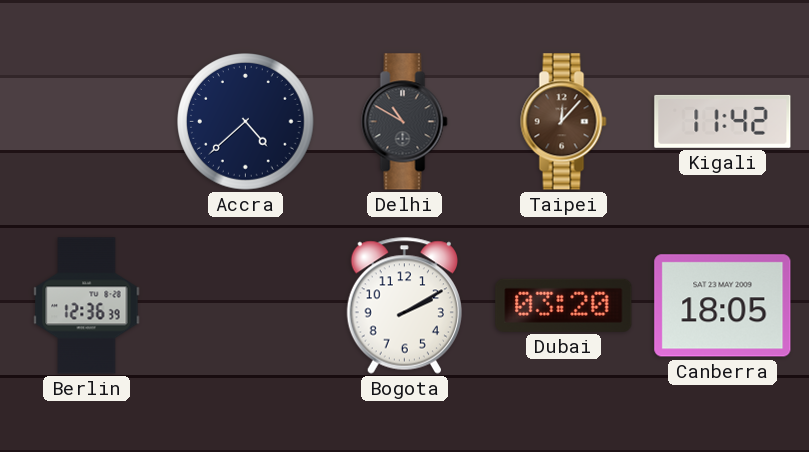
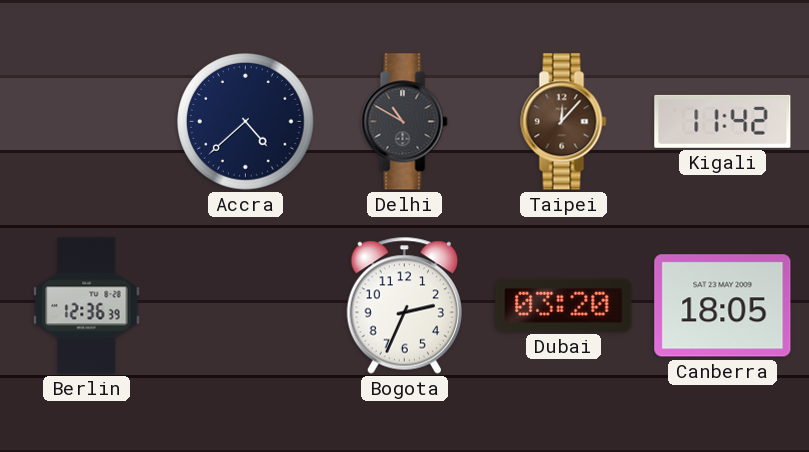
Bogota: 2:10 -> 2:34
